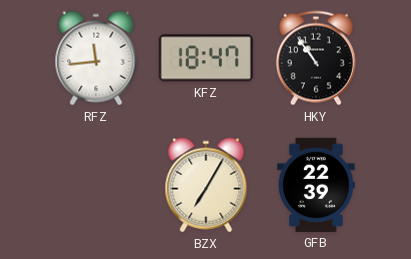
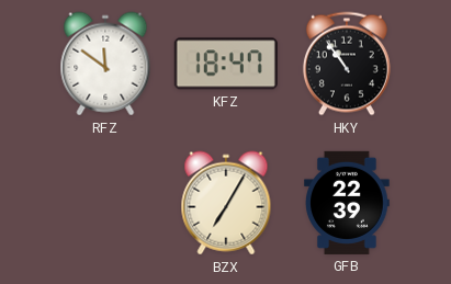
RFZ: 11:44 -> 11:51
